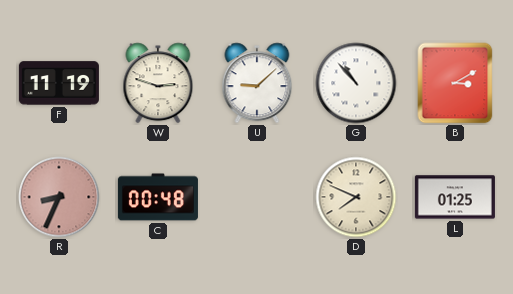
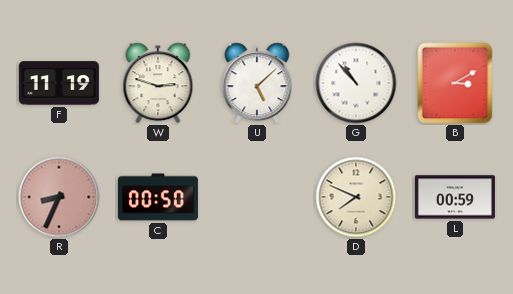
U: 9:08 -> 5:08
C: 00:48 -> 00:50
L: 01:25 -> 00:59
